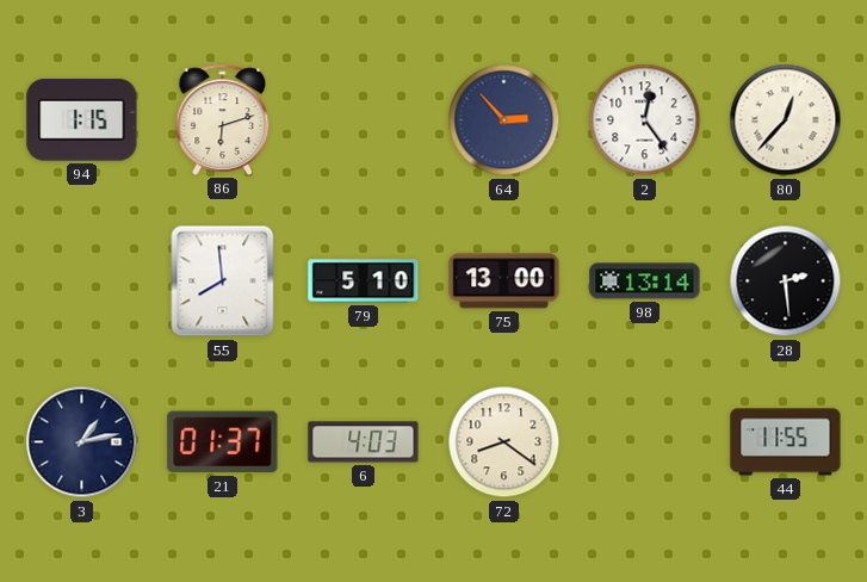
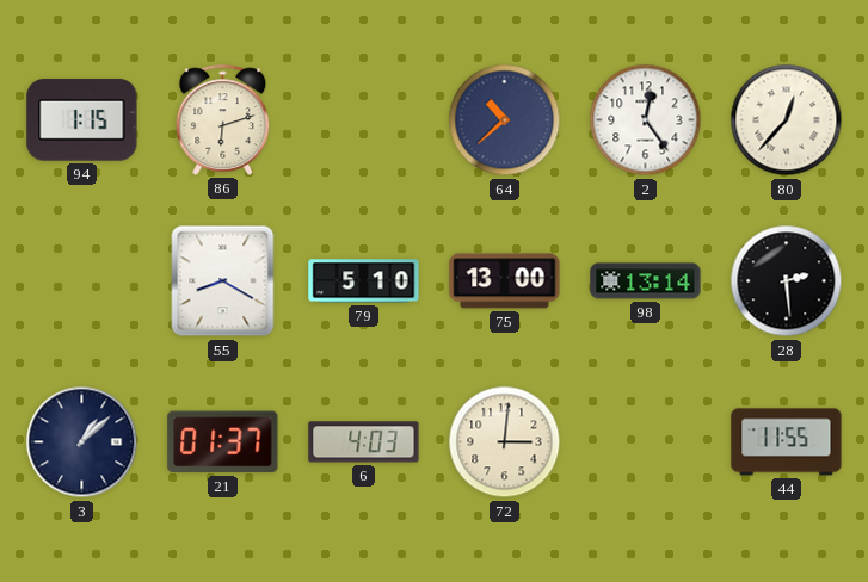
64: 2:53 -> 10:38
55: 7:59 -> 8:20
3: 1:13 -> 1:08
72: 8:21 -> 3:01
